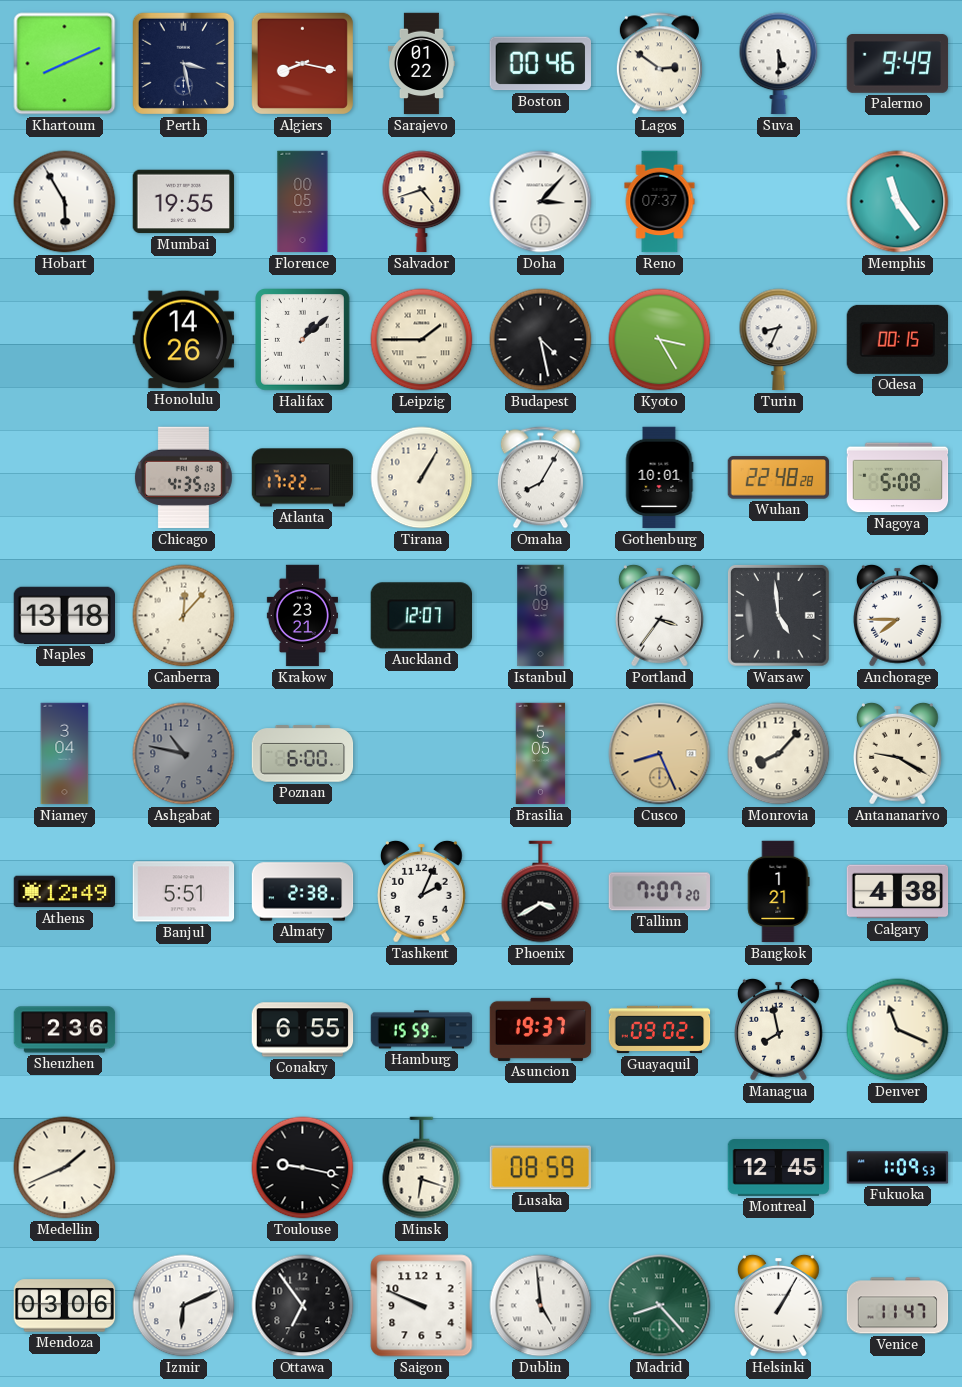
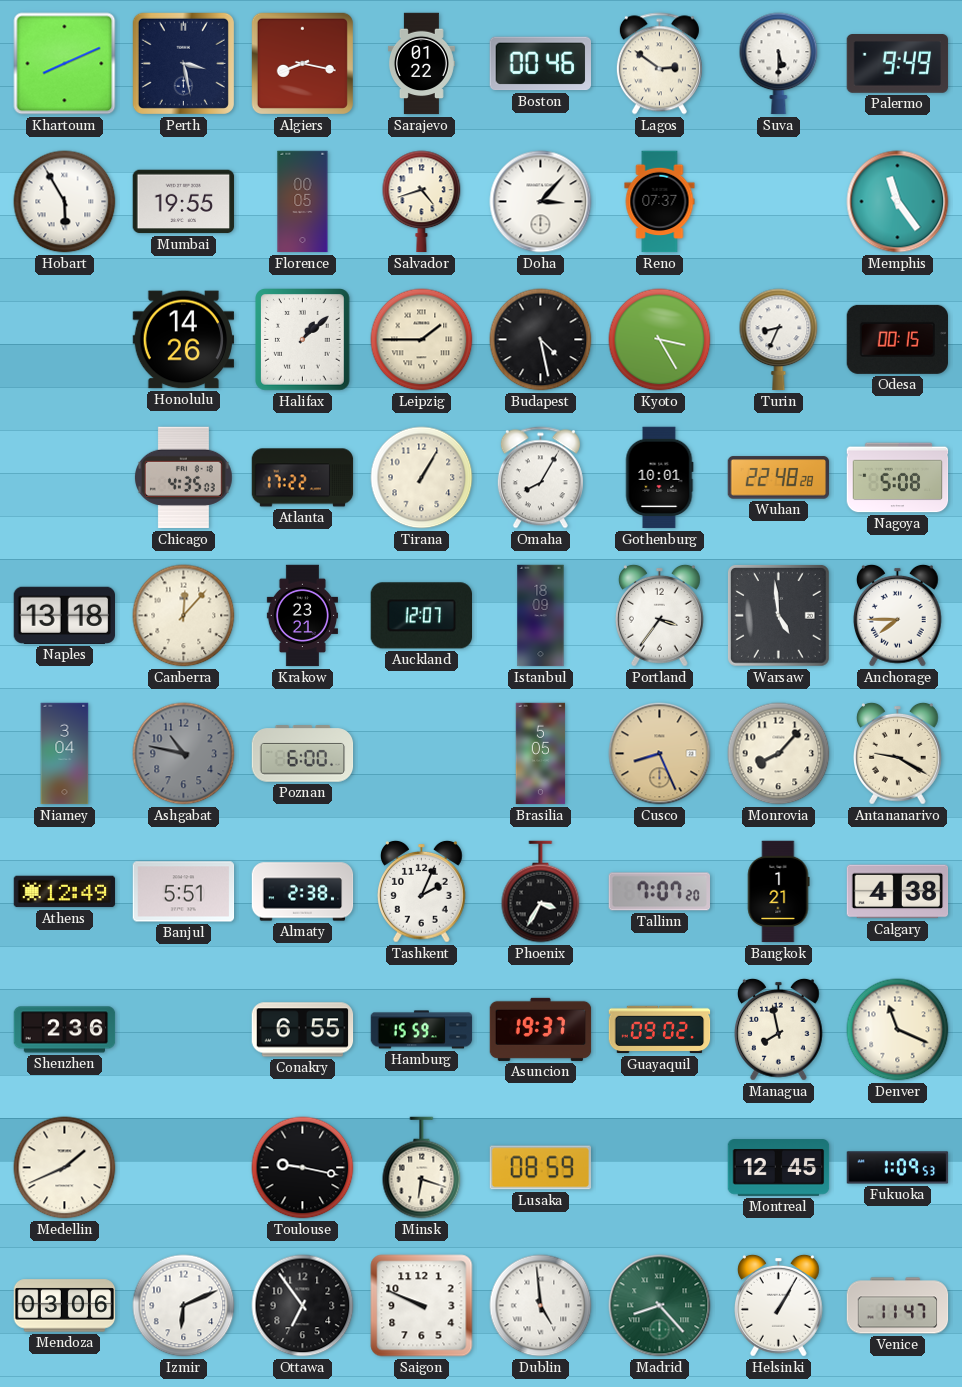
Phoenix: 3:40 -> 3:35
